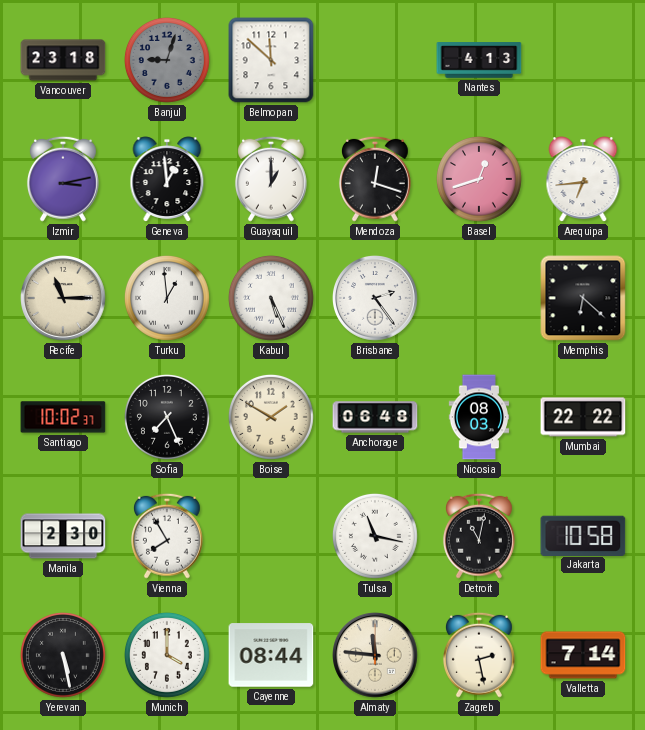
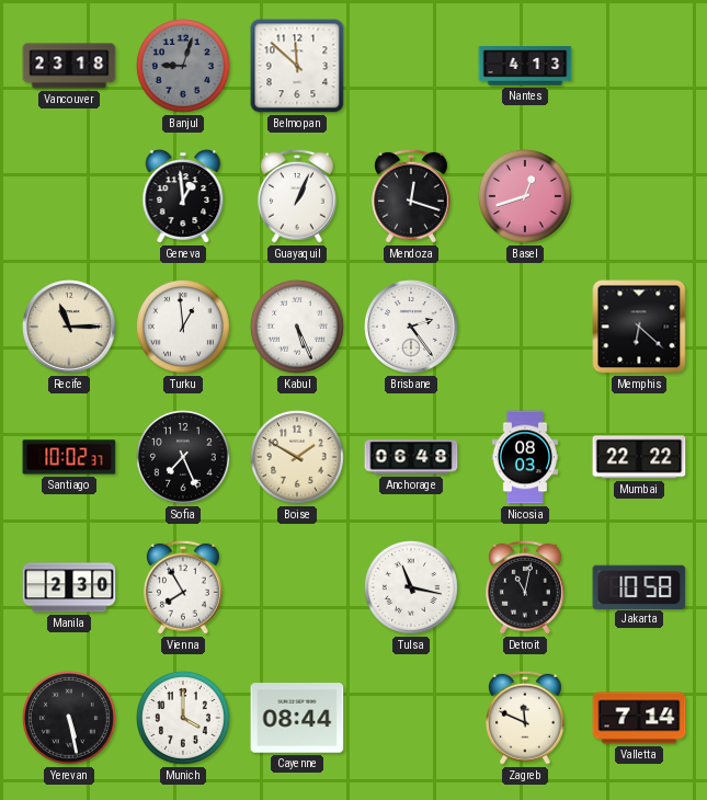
Izmir: 3:13 -> none
Guayaquil: 1:00 -> 1:04
Arequipa: 6:44 -> none
Almaty: 11:46 -> none
Zagreb: 2:28 -> 11:49
